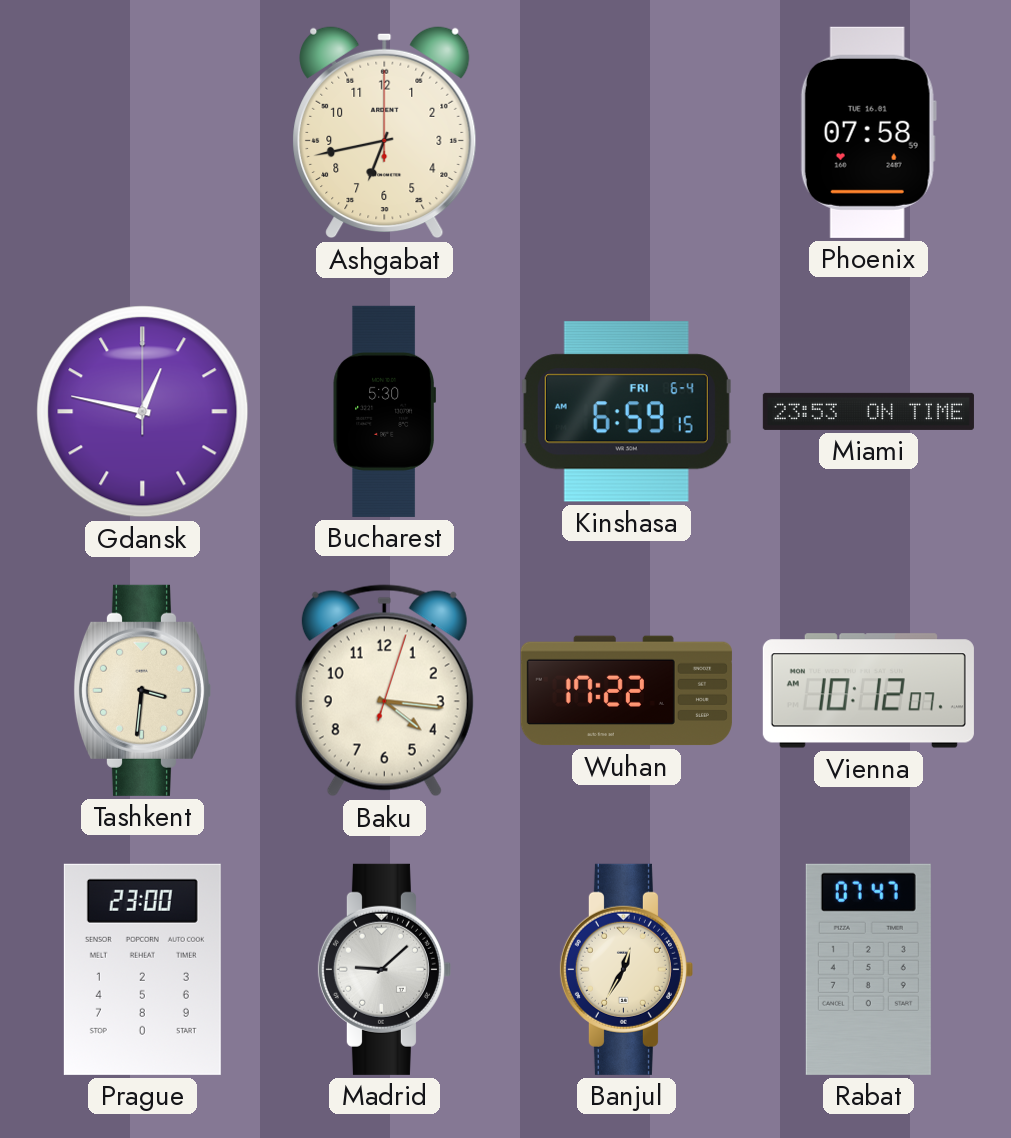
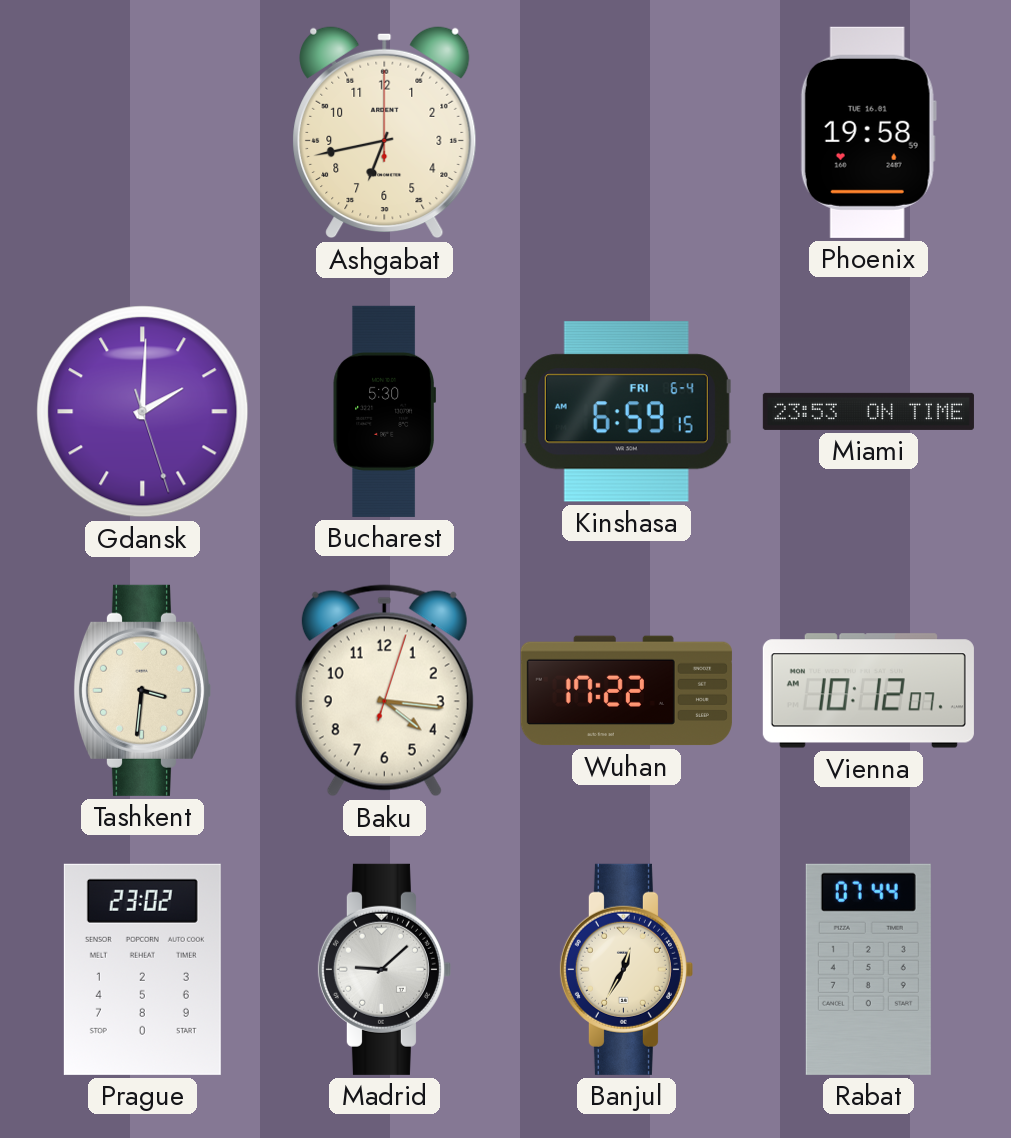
Phoenix: 07:58 -> 19:58
Gdansk: 12:47 -> 2:00
Prague: 23:00 -> 23:02
Rabat: 07:47 -> 07:44
